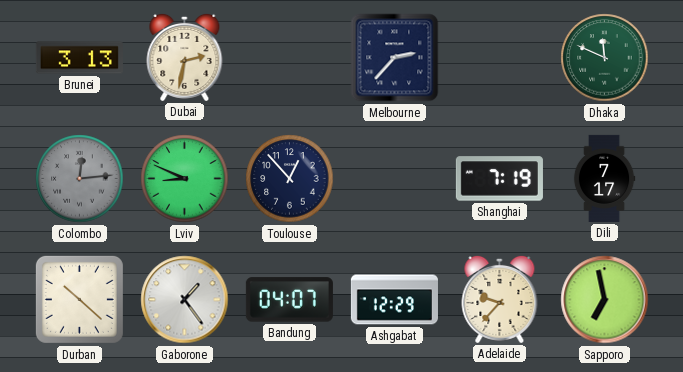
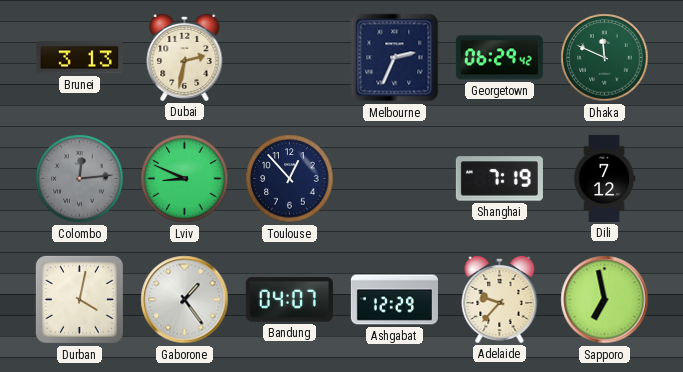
Melbourne: 2:37 -> 2:34
Georgetown: none -> 06:29
Dili: 7:17 -> 7:12
Durban: 10:22 -> 4:02
